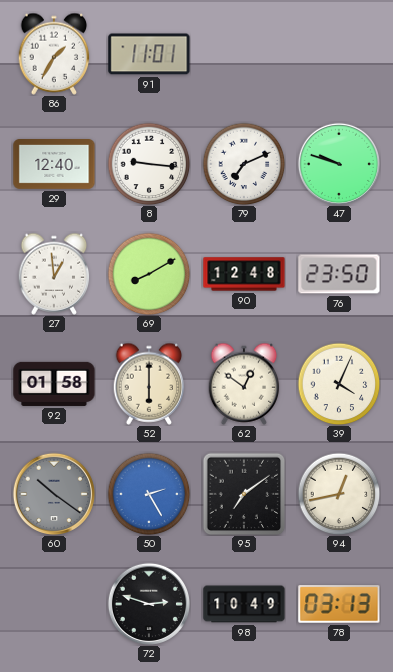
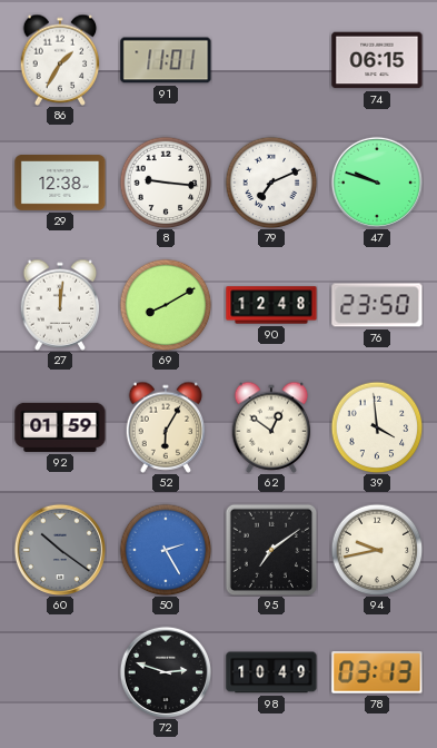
74: none -> 06:15
29: 12:40 -> 12:38
27: 12:59 -> 12:01
92: 01:58 -> 01:59
52: 6:00 -> 6:05
39: 4:04 -> 3:59
94: 12:43 -> 9:43
